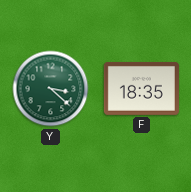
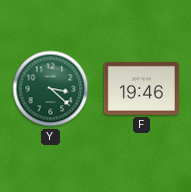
F: 18:35 -> 19:46
